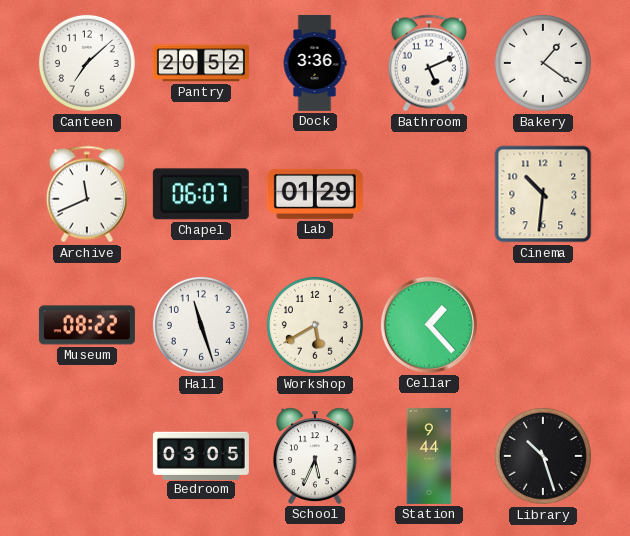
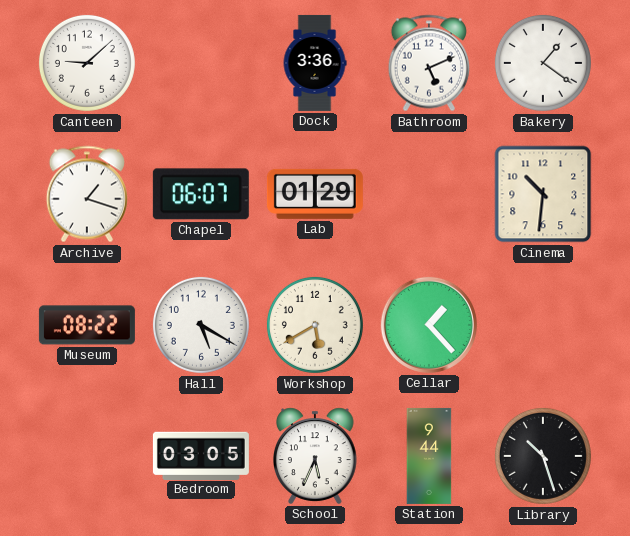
Canteen: 7:08 -> 9:08
Pantry: 20:52 -> none
Archive: 11:41 -> 1:18
Hall: 11:27 -> 5:20
